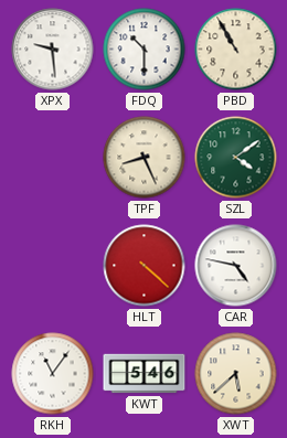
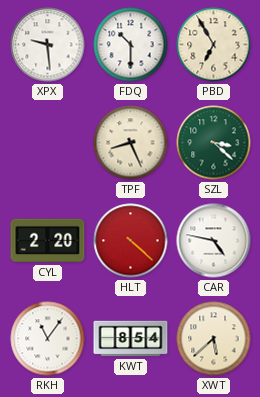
PBD: 10:55 -> 6:55
SZL: 4:09 -> 3:22
CYL: none -> 2:20
KWT: 5:46 -> 8:54
